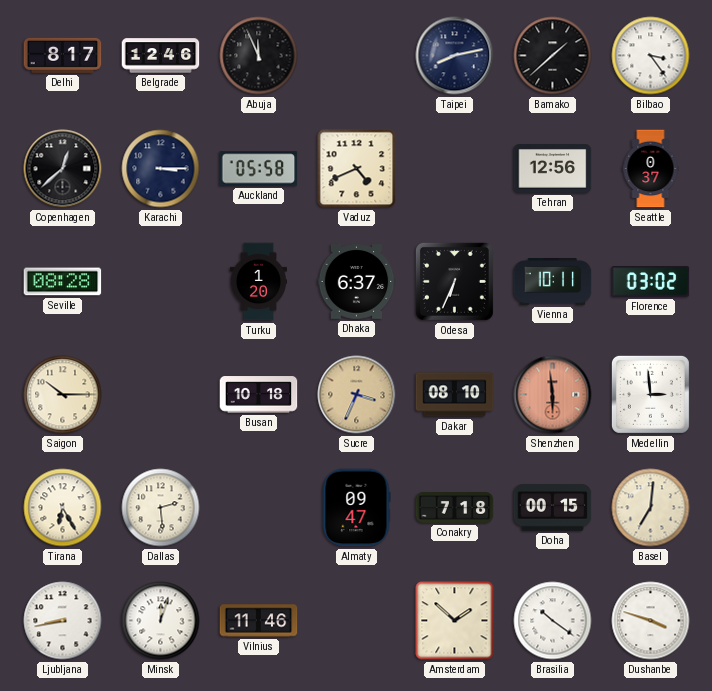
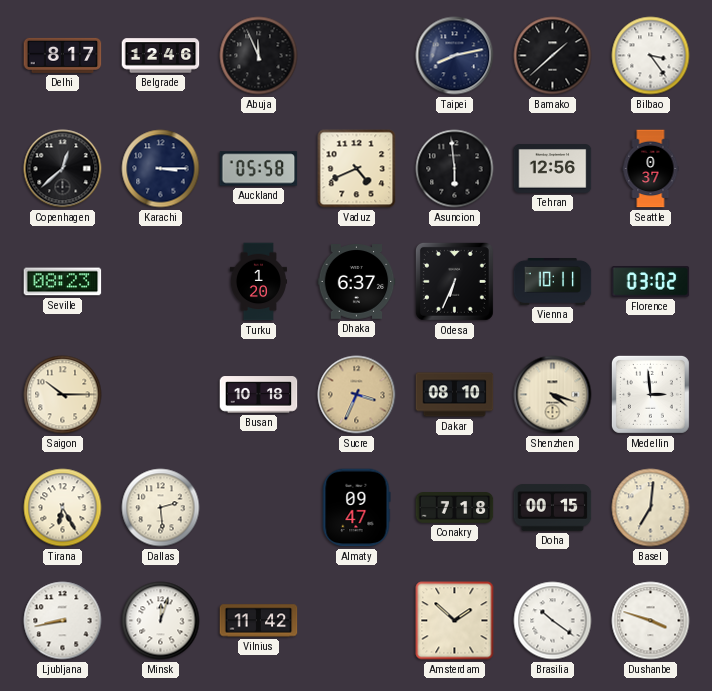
Asuncion: none -> 5:59
Seville: 08:28 -> 08:23
Shenzhen: 5:59 -> 4:18
Shenzhen dial: salmon -> cream
Vilnius: 11:46 -> 11:42
